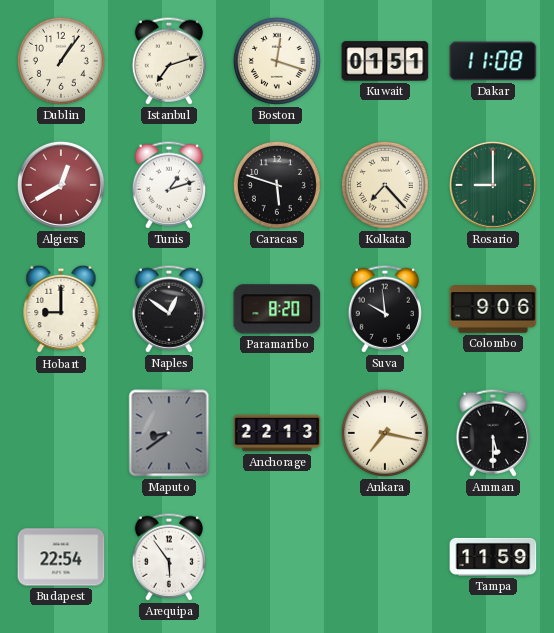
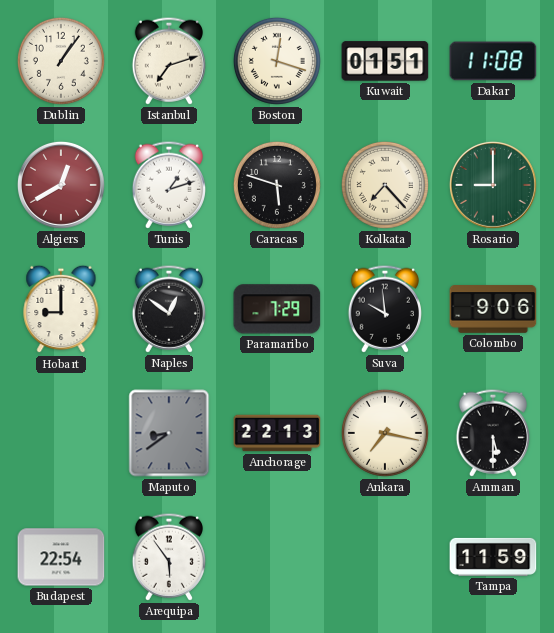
Paramaribo: 8:20 -> 7:29
